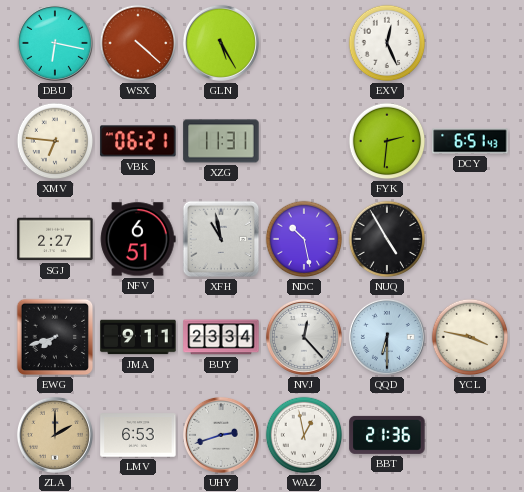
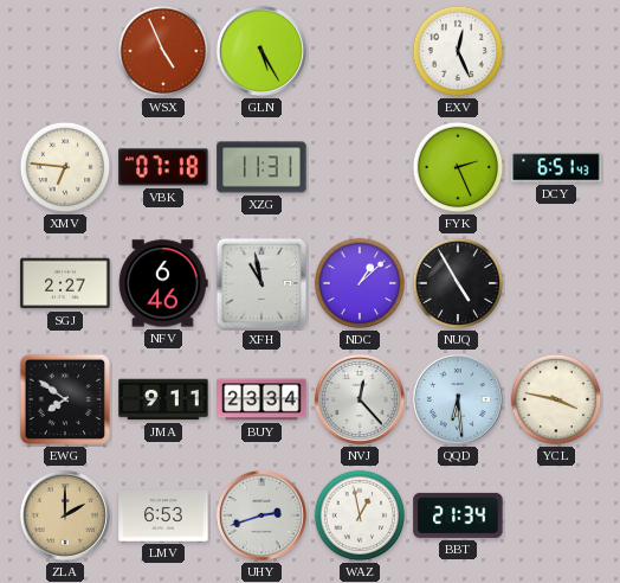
DBU: 6:17 -> none
WSX: 4:22 -> 4:56
VBK: 06:21 -> 07:18
FYK: 2:31 -> 2:26
NFV: 6:51 -> 6:46
NDC: 10:28 -> 1:08
EWG: 7:42 -> 7:51
QQD: 6:30 -> 6:29
BBT: 21:36 -> 21:34
